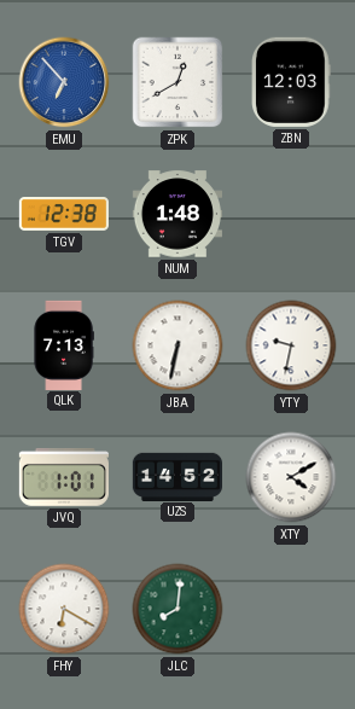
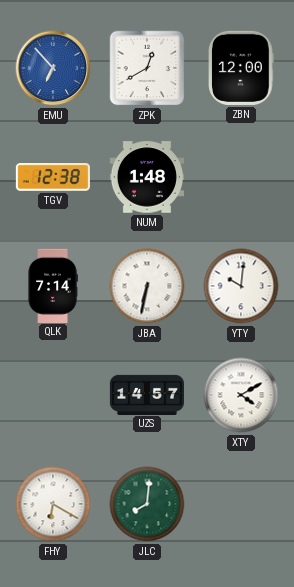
ZBN: 12:03 -> 12:00
QLK: 7:13 -> 7:14
YTY: 9:32 -> 10:01
JVQ: 1:01 -> none
UZS: 14:52 -> 14:57
